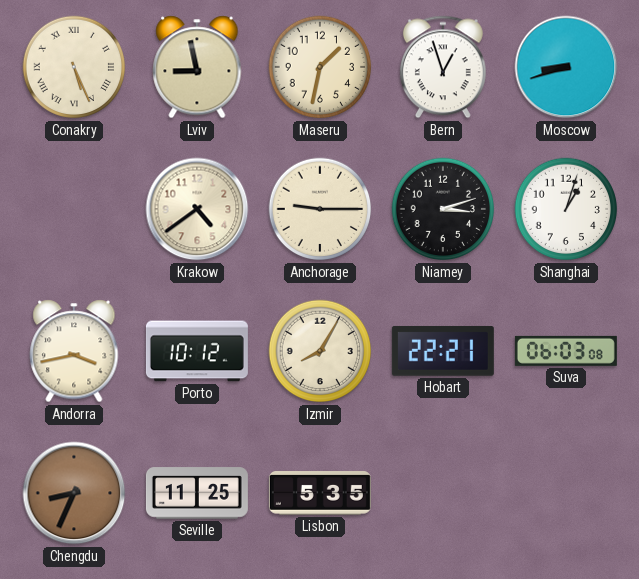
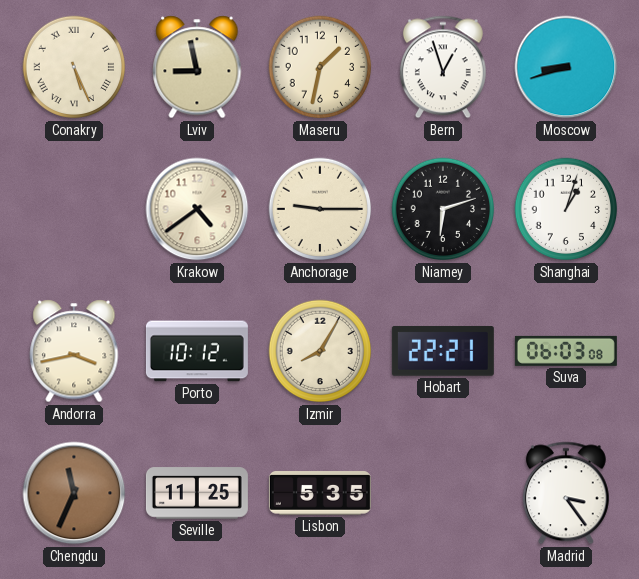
Niamey: 3:12 -> 6:12
Chengdu: 8:34 -> 11:34
Madrid: none -> 3:24
